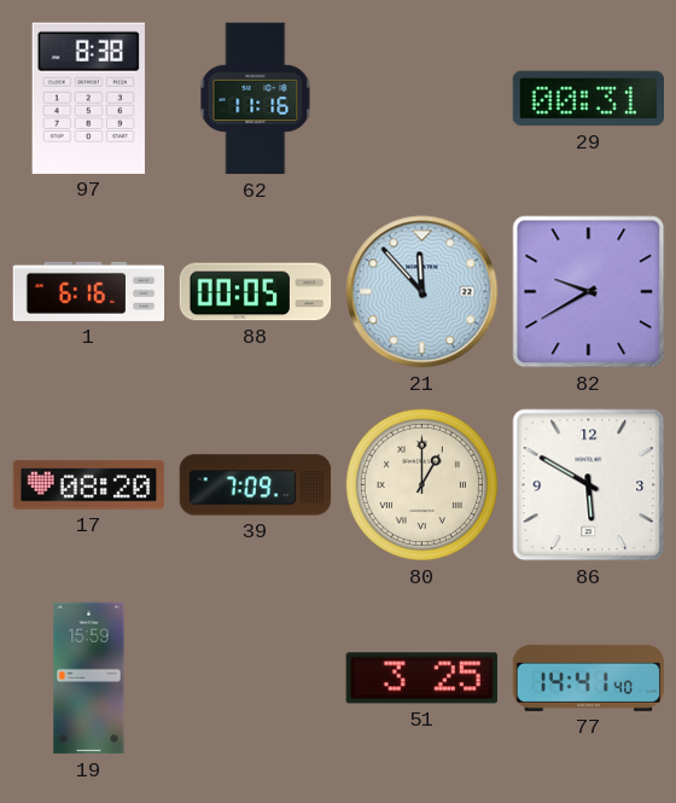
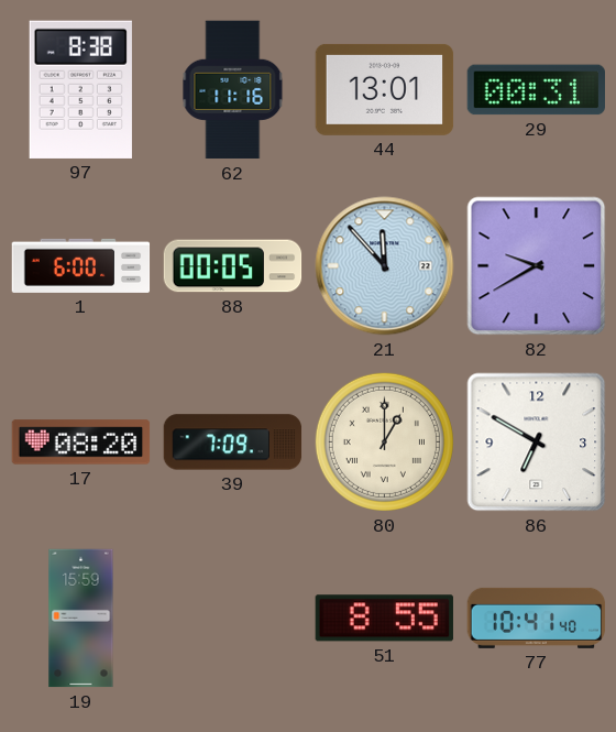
44: none -> 13:01
1: 6:16 -> 6:00
86: 5:50 -> 6:50
51: 3:25 -> 8:55
77: 14:41 -> 10:41
